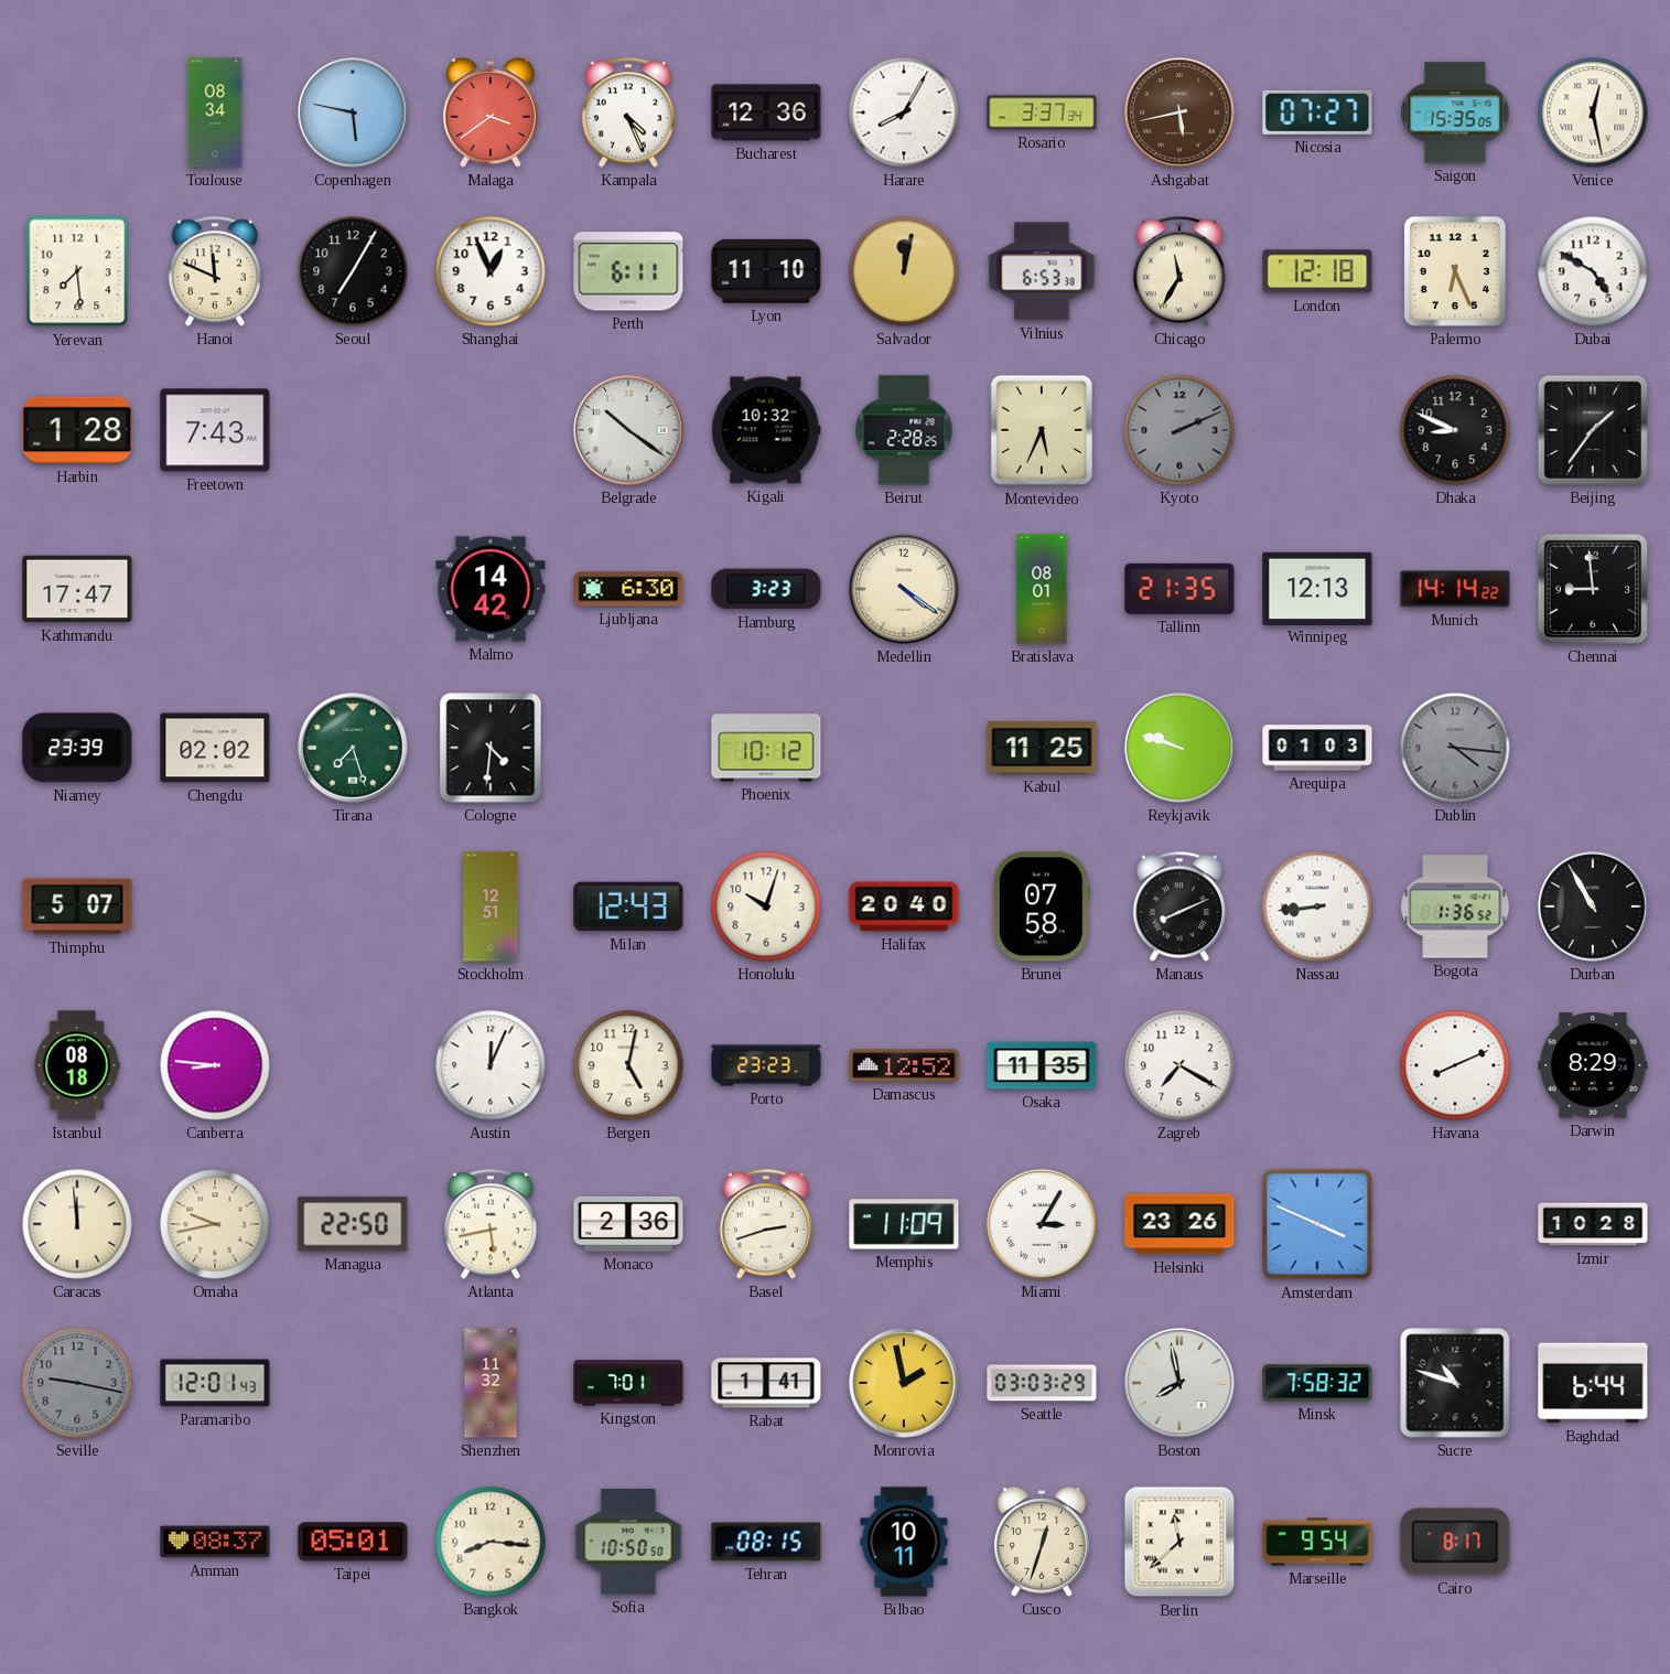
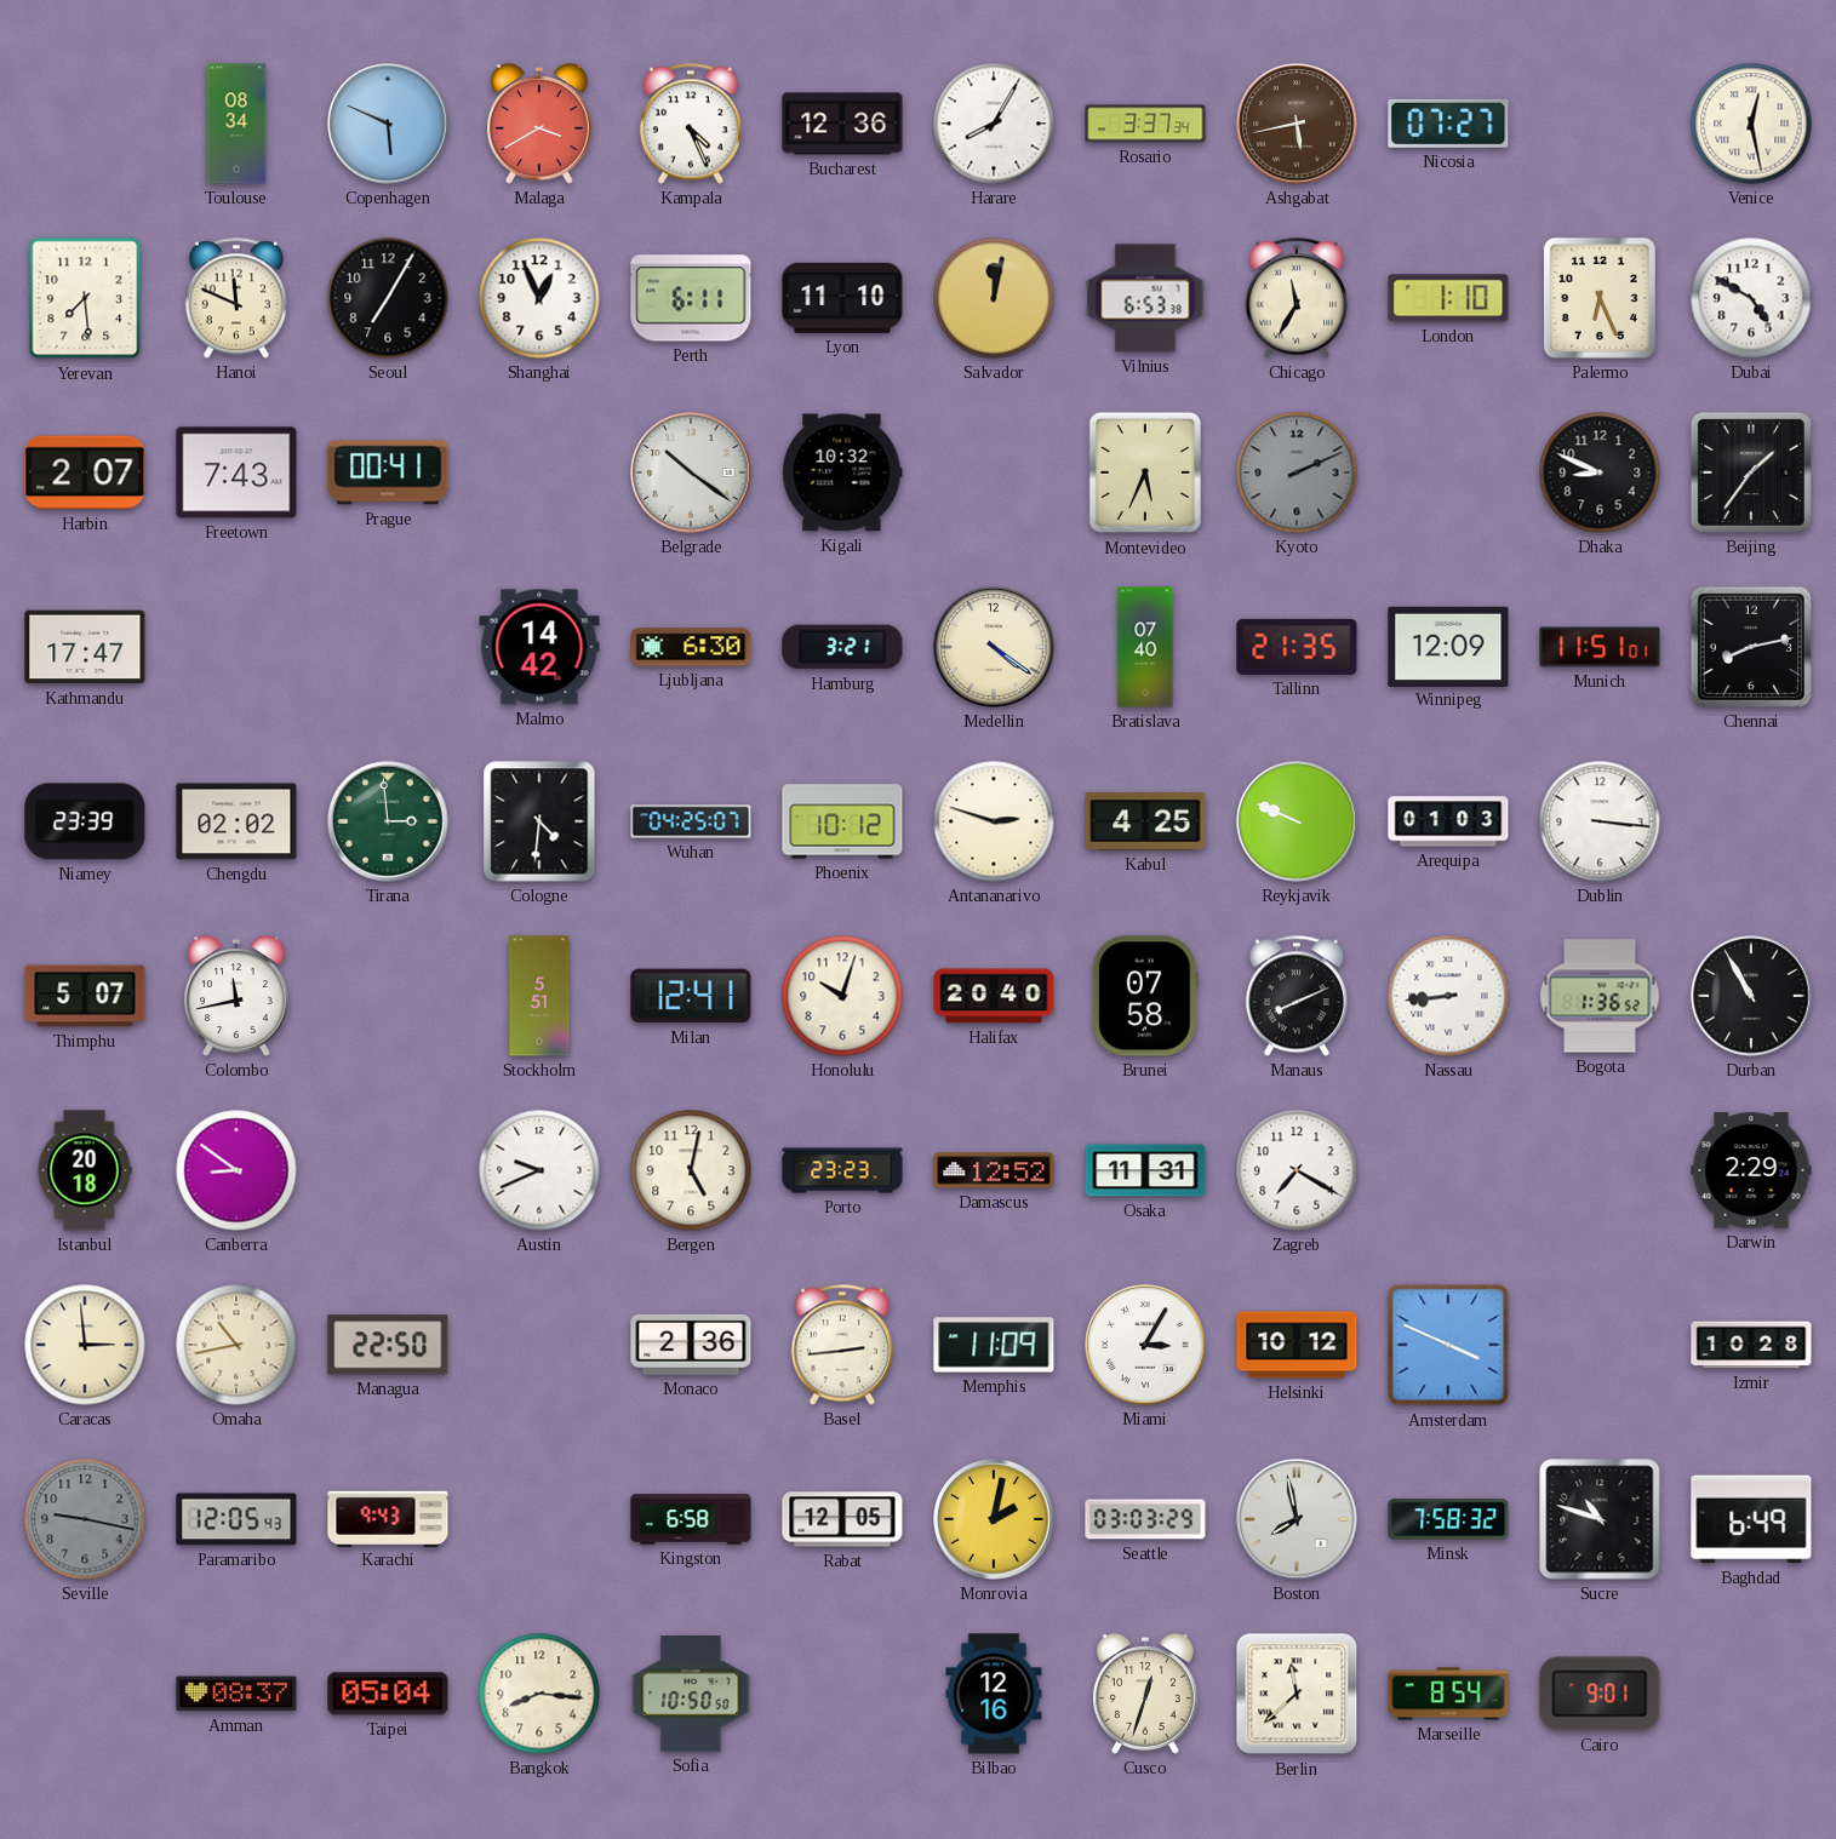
Copenhagen: 5:47 -> 5:49
Malaga: 3:39 -> 3:40
Saigon: 15:35 -> none
London: 12:18 -> 1:10
Harbin: 1:28 -> 2:07
Prague: none -> 00:41
Beirut: 2:28 -> none
Hamburg: 3:23 -> 3:21
Bratislava: 08:01 -> 07:40
Winnipeg: 12:13 -> 12:09
Munich: 14:14 -> 11:51
Chennai: 8:59 -> 8:13
Tirana: 7:27 -> 2:59
Wuhan: none -> 04:25
Antananarivo: none -> 2:48
Kabul: 11:25 -> 4:25
Reykjavik: 9:48 -> 9:49
Dublin: 4:16 -> 3:16
Dublin dial: grey -> white
Colombo: none -> 11:43
Stockholm: 12:51 -> 5:51
Milan: 12:43 -> 12:41
Istanbul: 08:18 -> 20:18
Canberra: 8:46 -> 8:51
Austin: 12:04 -> 9:41
Osaka: 11:35 -> 11:31
Havana: 8:11 -> none
Darwin: 8:29 -> 2:29
Caracas: 11:59 -> 2:59
Omaha: 9:43 -> 10:43
Atlanta: 5:43 -> none
Basel: 2:42 -> 2:44
Helsinki: 23:26 -> 10:12
Paramaribo: 12:01 -> 12:05
Karachi: none -> 9:43
Shenzhen: 11:32 -> none
Kingston: 7:01 -> 6:58
Rabat: 1:41 -> 12:05
Monrovia: 1:58 -> 2:02
Baghdad: 6:44 -> 6:49
Taipei: 05:01 -> 05:04
Tehran: 08:15 -> none
Bilbao: 10:11 -> 12:16
Marseille: 9:54 -> 8:54
Cairo: 8:17 -> 9:01
